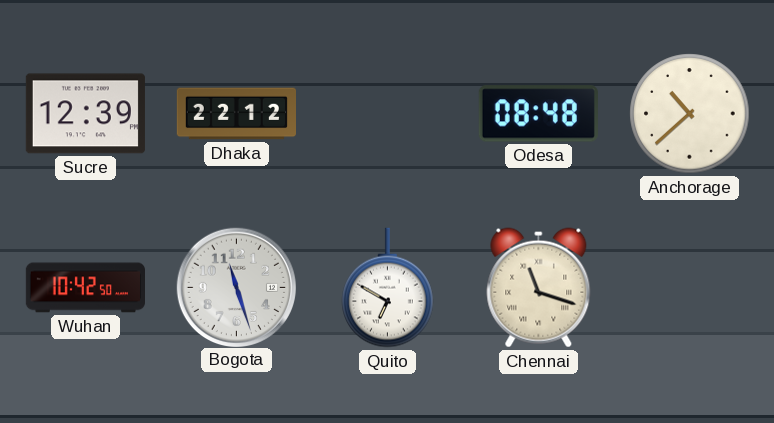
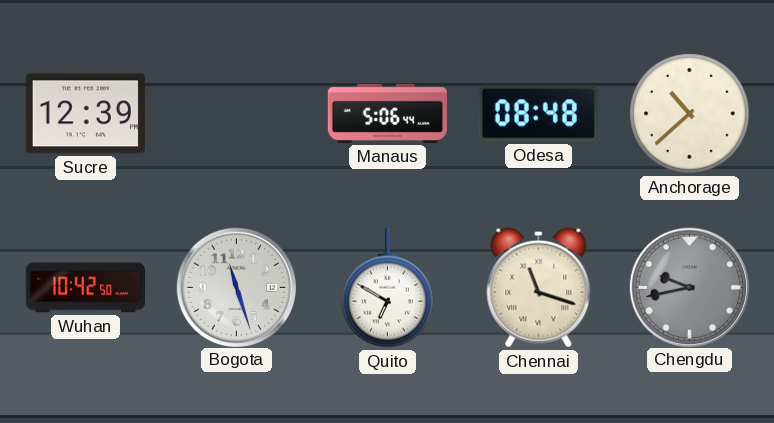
Dhaka: 22:12 -> none
Manaus: none -> 5:06
Chengdu: none -> 9:43
